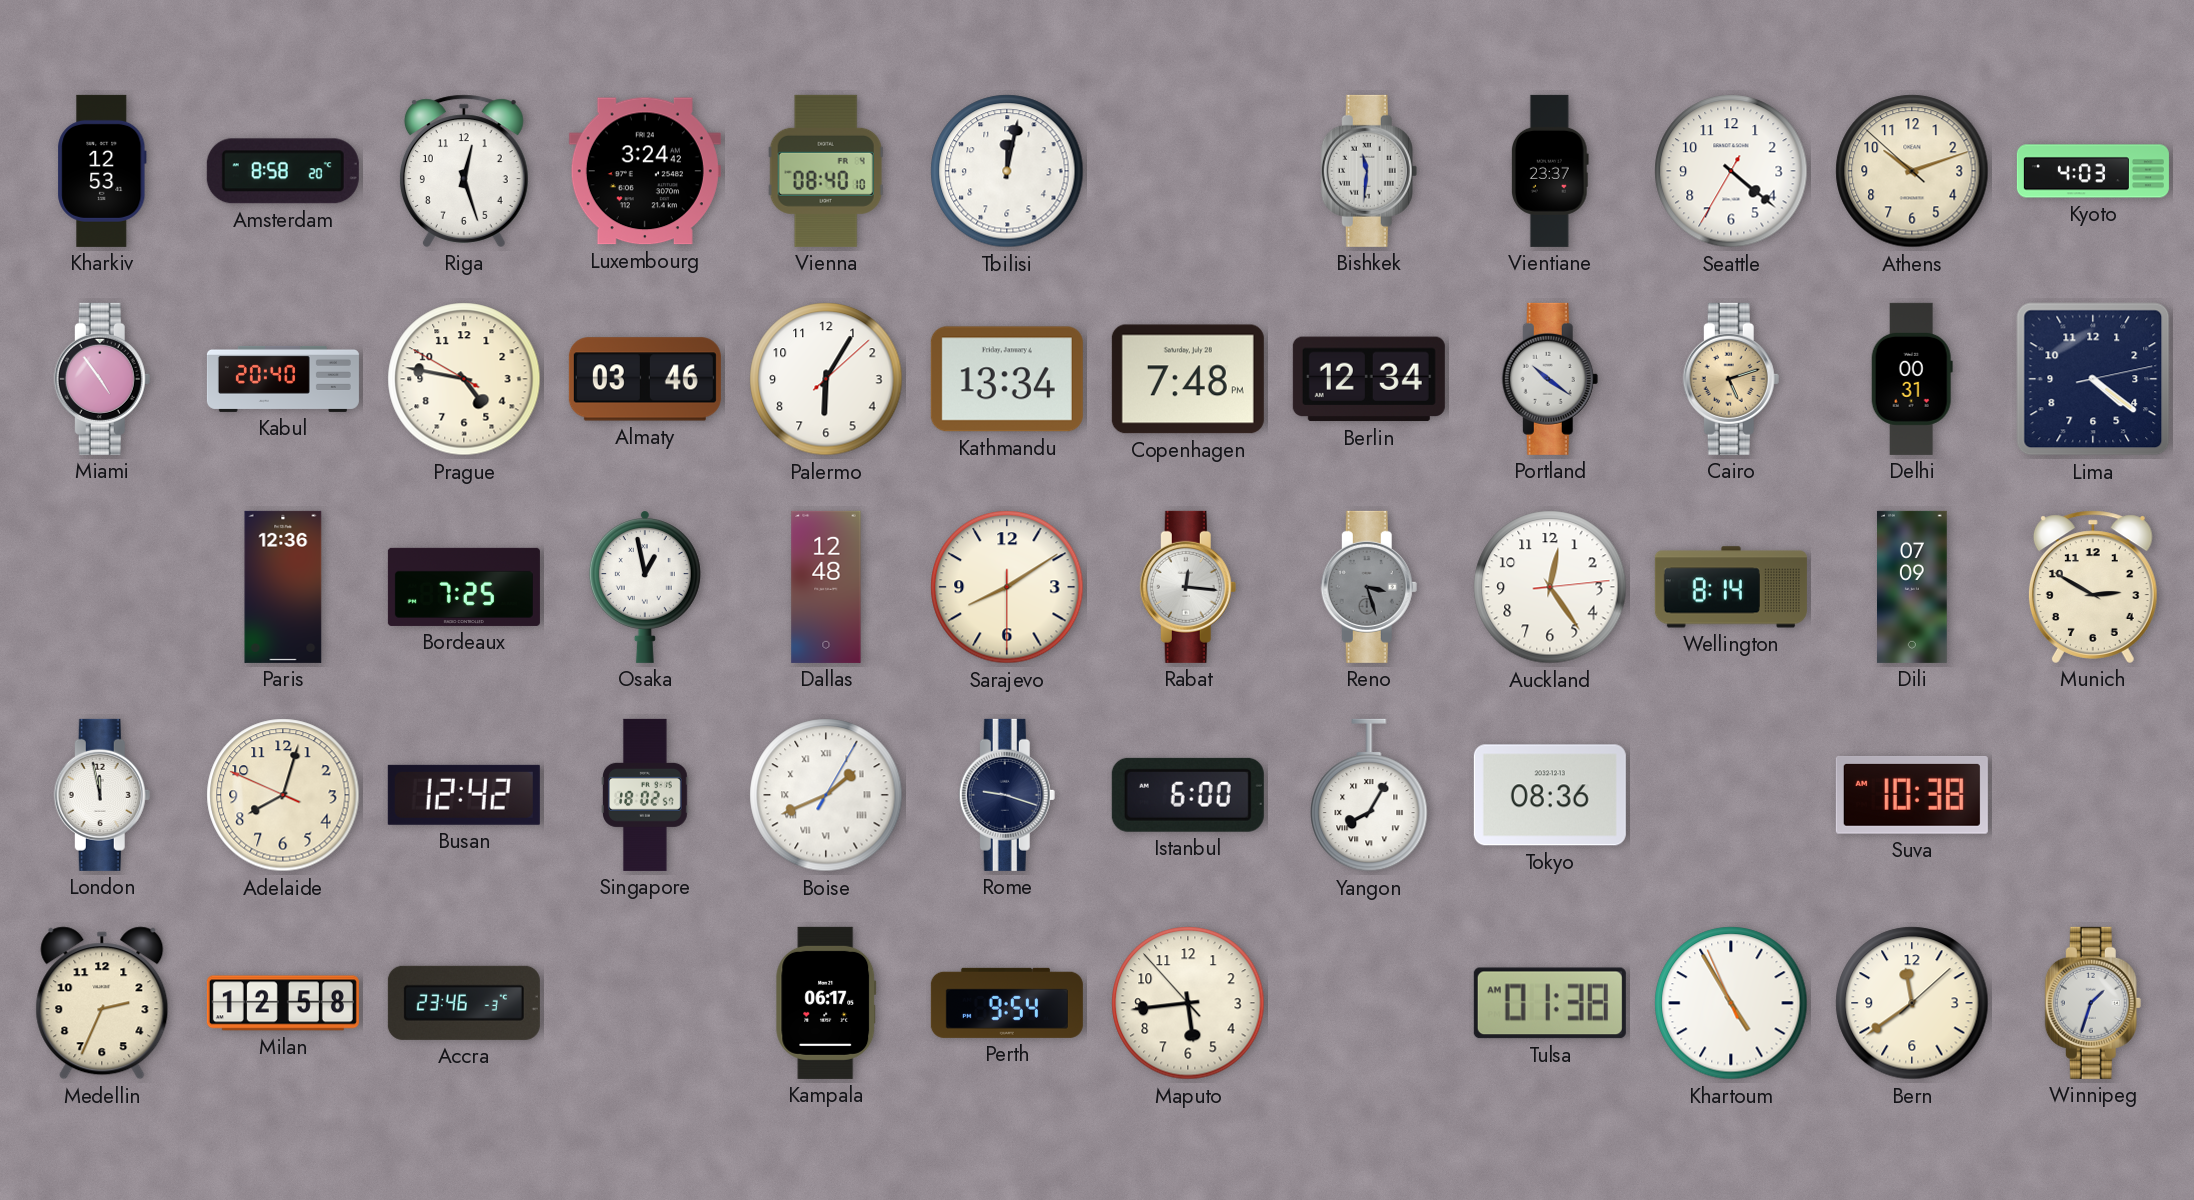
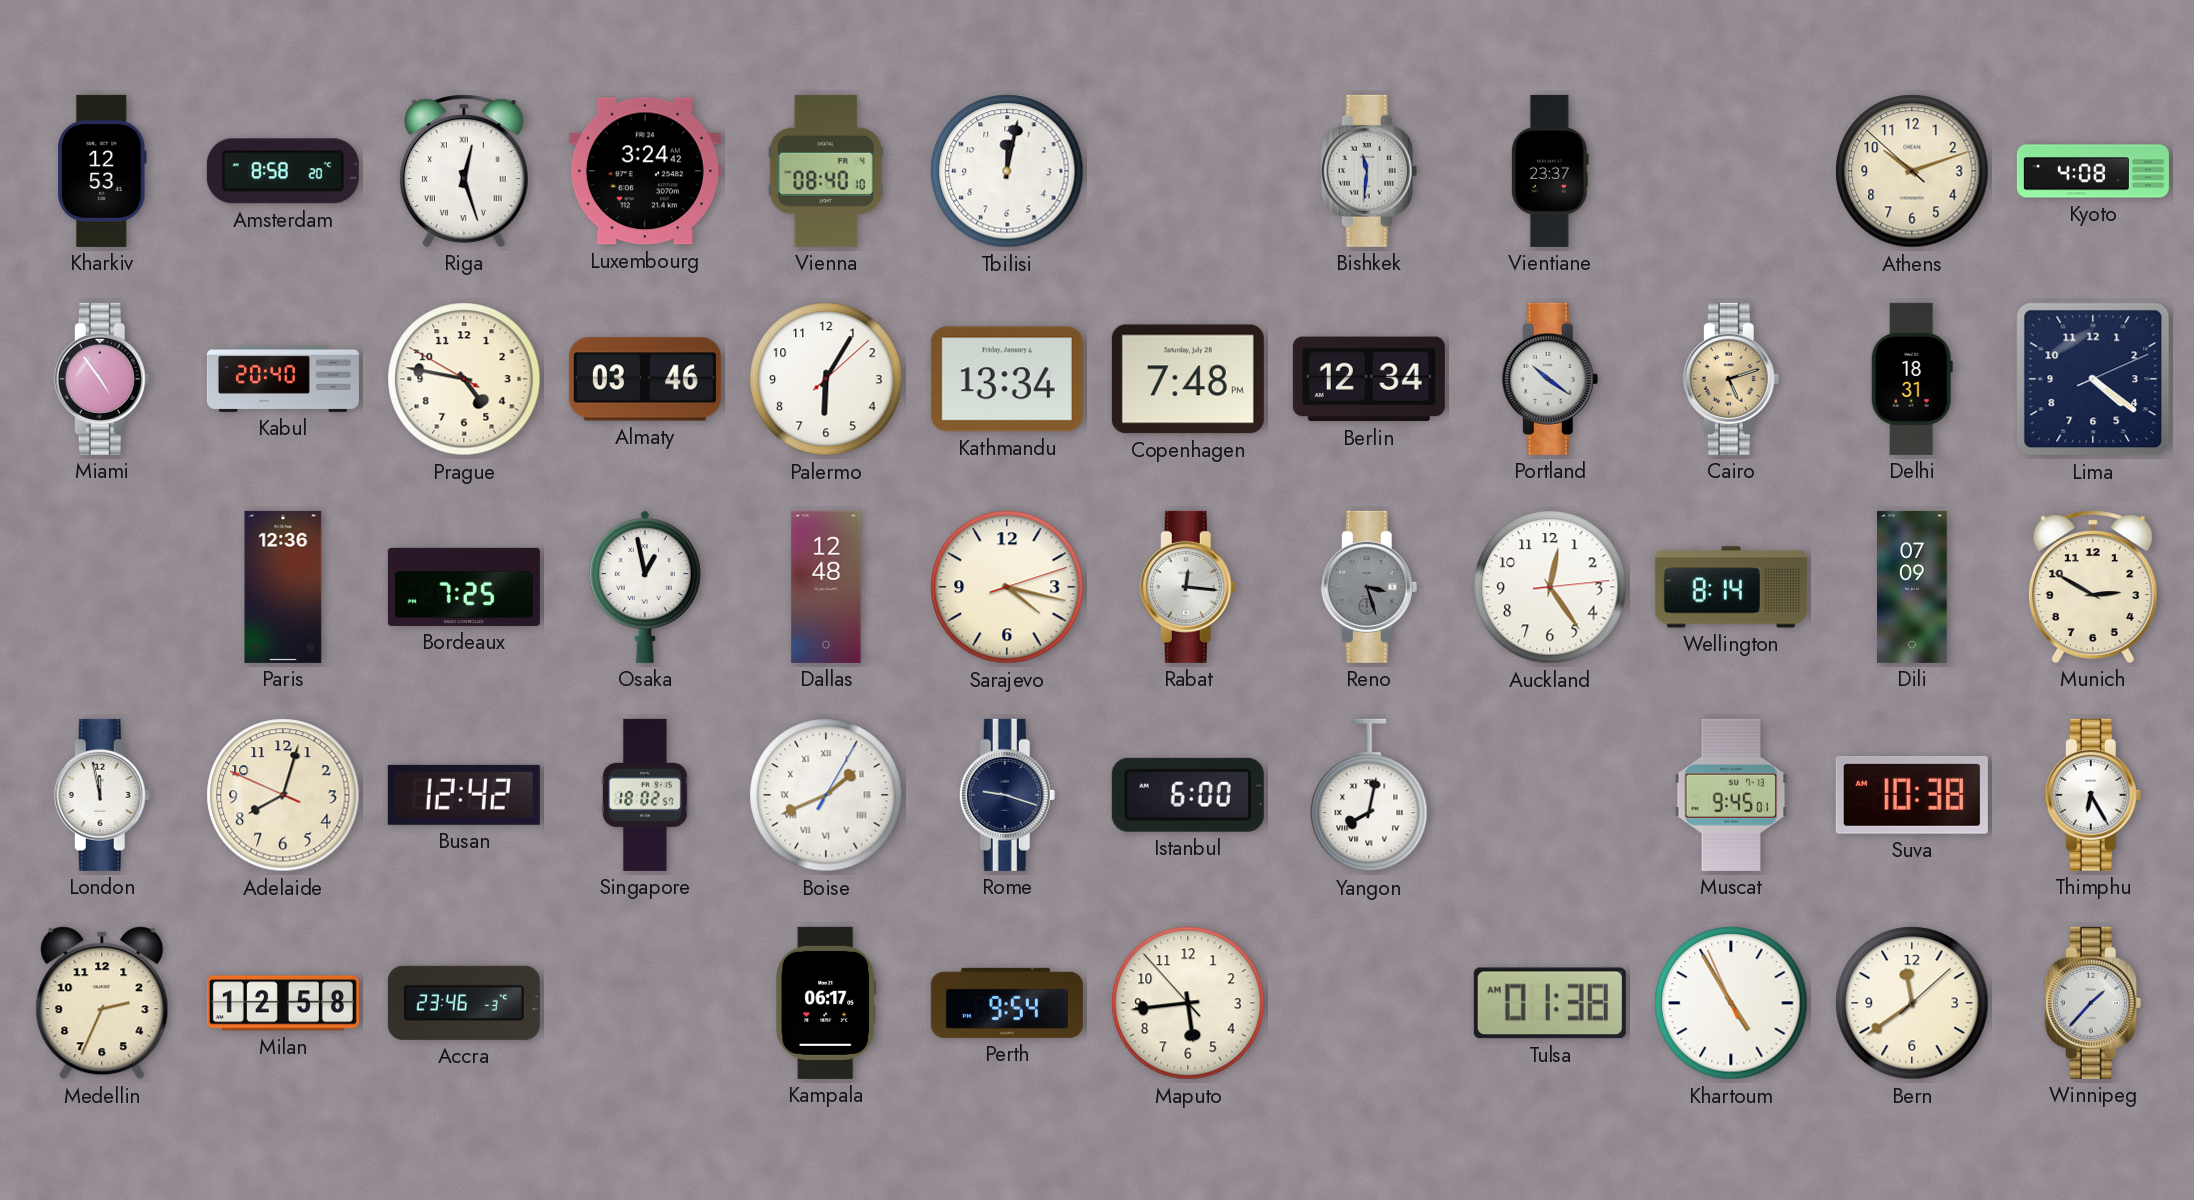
Riga numerals: Arabic -> Roman
Seattle: 4:21 -> none
Kyoto: 4:03 -> 4:08
Delhi: 00:31 -> 18:31
Lima: 4:21:13 -> 4:21:11
Sarajevo: 8:09 -> 4:17
Yangon: 8:05 -> 8:02
Tokyo: 08:36 -> none
Muscat: none -> 9:45
Thimphu: none -> 6:25
Winnipeg: 1:33 -> 1:37
